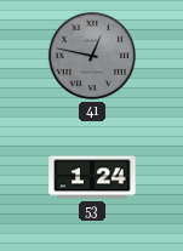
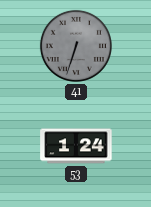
41: 12:47 -> 6:33
